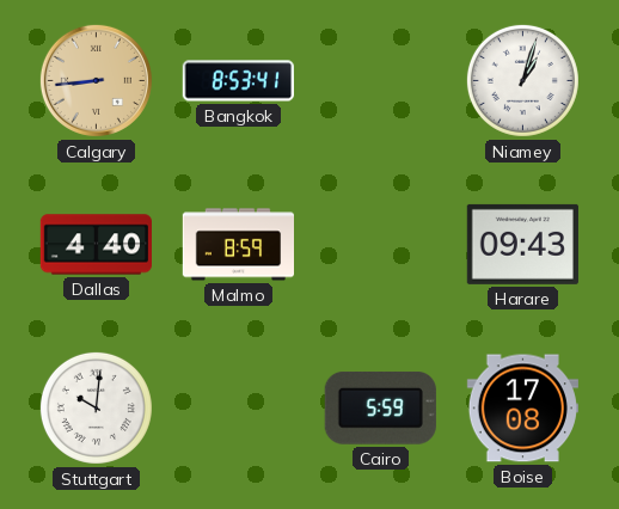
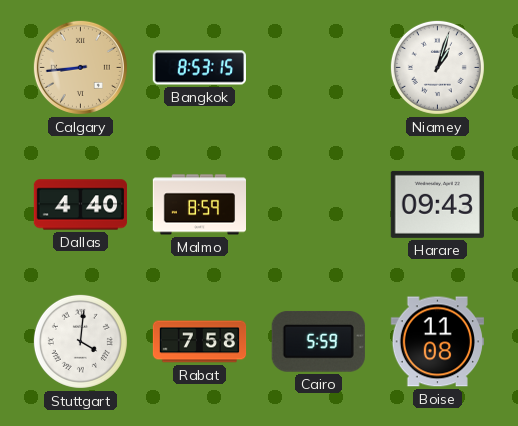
Bangkok: 8:53:41 -> 8:53:15
Stuttgart: 10:01 -> 4:01
Rabat: none -> 7:58
Boise: 17:08 -> 11:08
